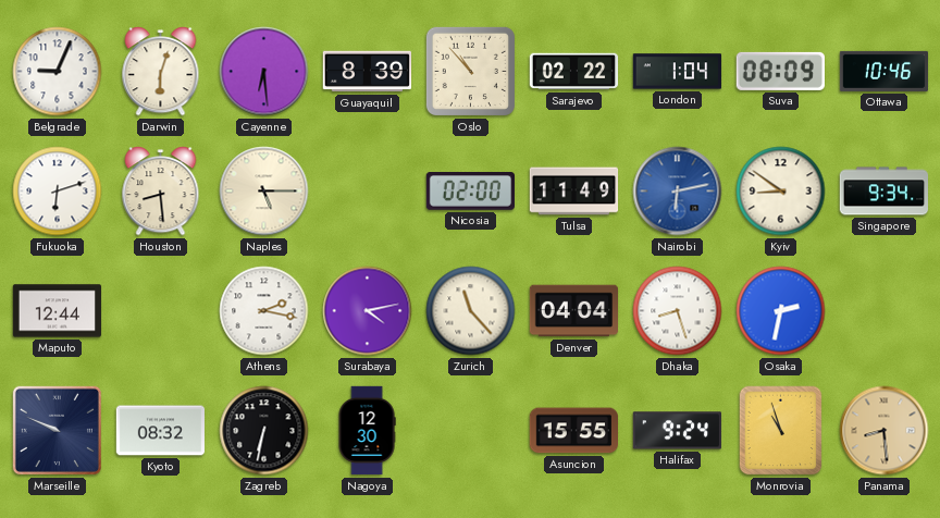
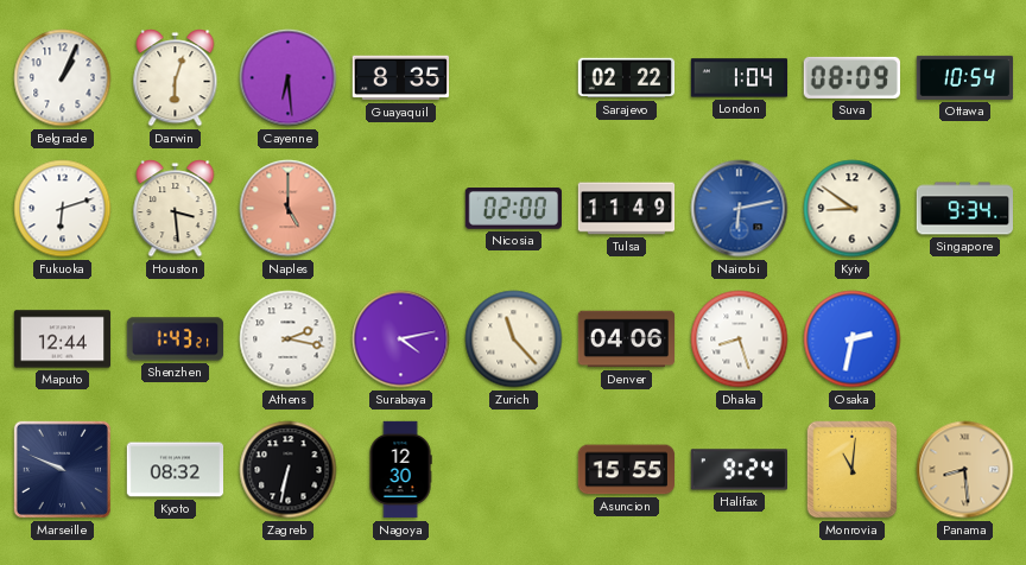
Belgrade: 9:04 -> 1:04
Guayaquil: 8:39 -> 8:35
Oslo: 10:53 -> none
Ottawa: 10:46 -> 10:54
Houston: 8:29 -> 3:29
Naples: 5:15 -> 5:00
Naples dial: cream -> salmon
Shenzhen: none -> 1:43
Denver: 04:04 -> 04:06
Monrovia: 10:57 -> 11:01
